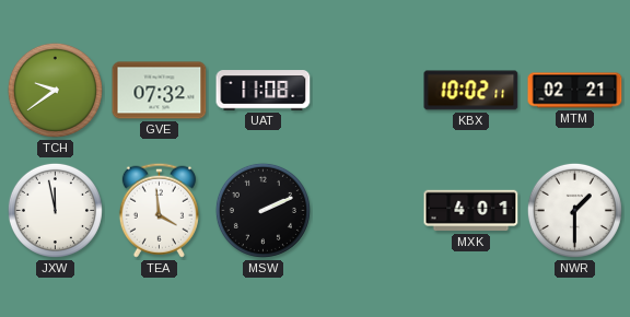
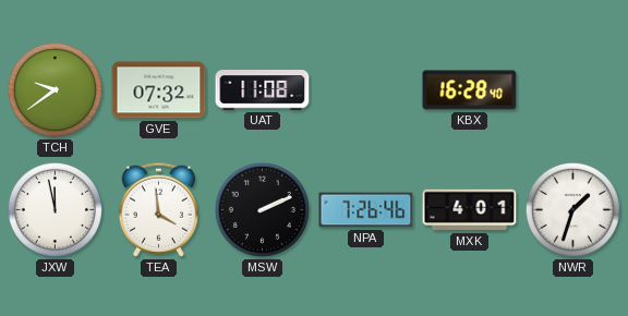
KBX: 10:02 -> 16:28
MTM: 02:21 -> none
NPA: none -> 7:26
NWR: 1:30 -> 1:33
